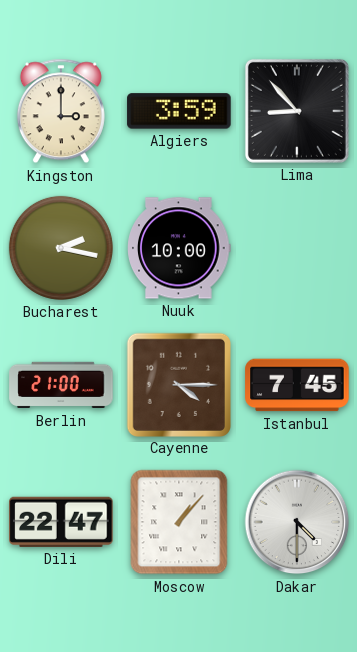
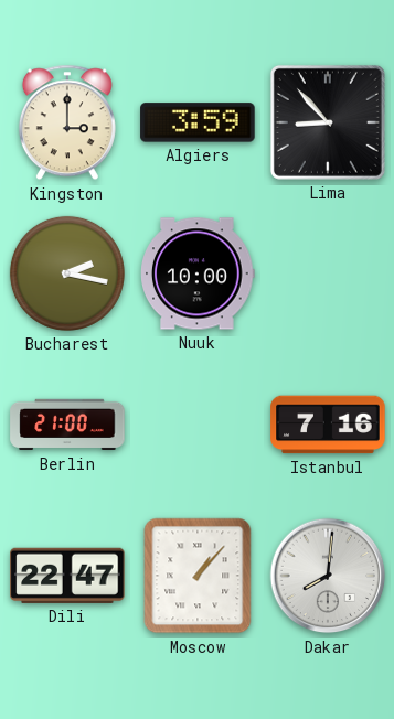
Cayenne: 4:15 -> none
Istanbul: 7:45 -> 7:16
Dakar: 4:30 -> 8:01
